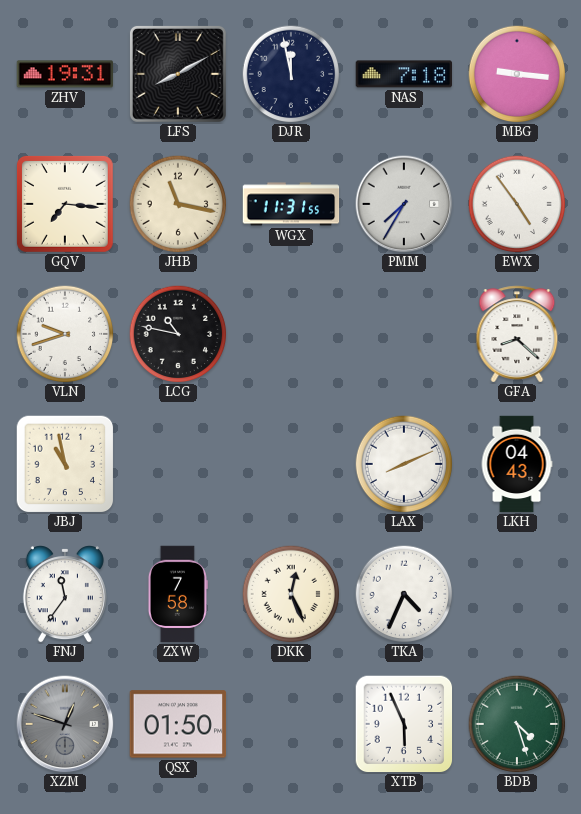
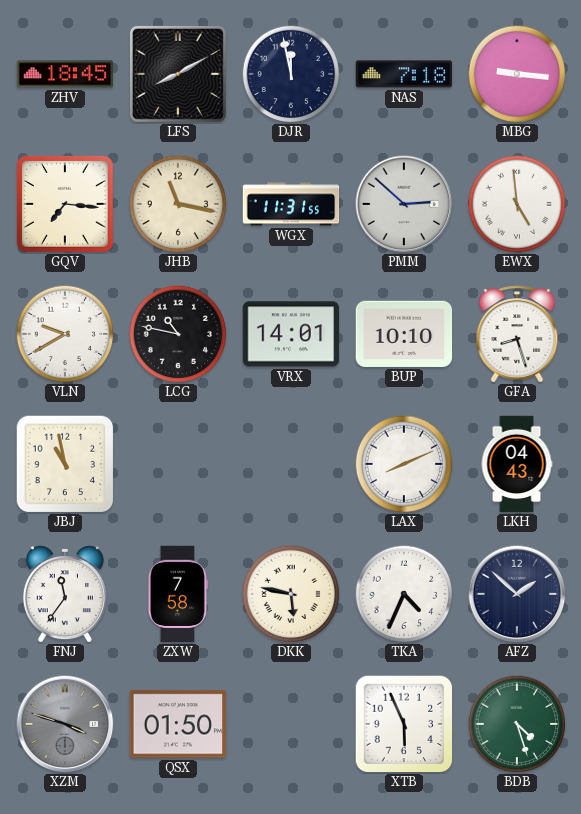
ZHV: 19:31 -> 18:45
PMM: 7:35 -> 2:52
EWX: 4:54 -> 4:59
VLN: 9:42 -> 9:40
VRX: none -> 14:01
BUP: none -> 10:10
GFA: 8:22 -> 8:27
DKK: 12:26 -> 5:47
AFZ: none -> 1:52
XZM: 12:48 -> 3:48
